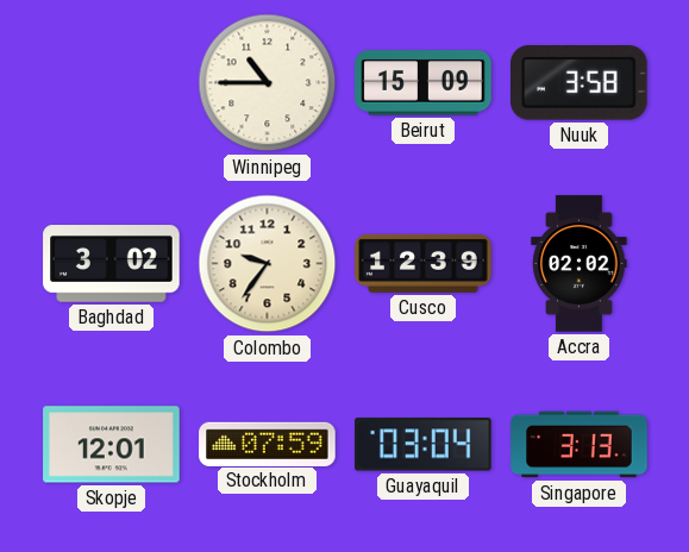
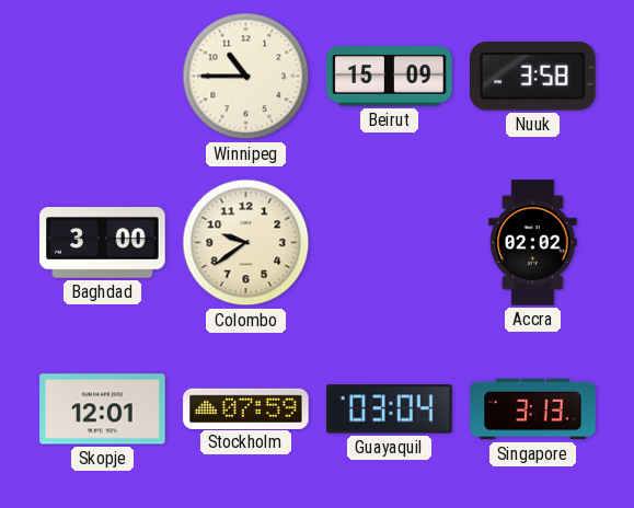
Baghdad: 3:02 -> 3:00
Colombo: 9:36 -> 9:39
Cusco: 12:39 -> none
